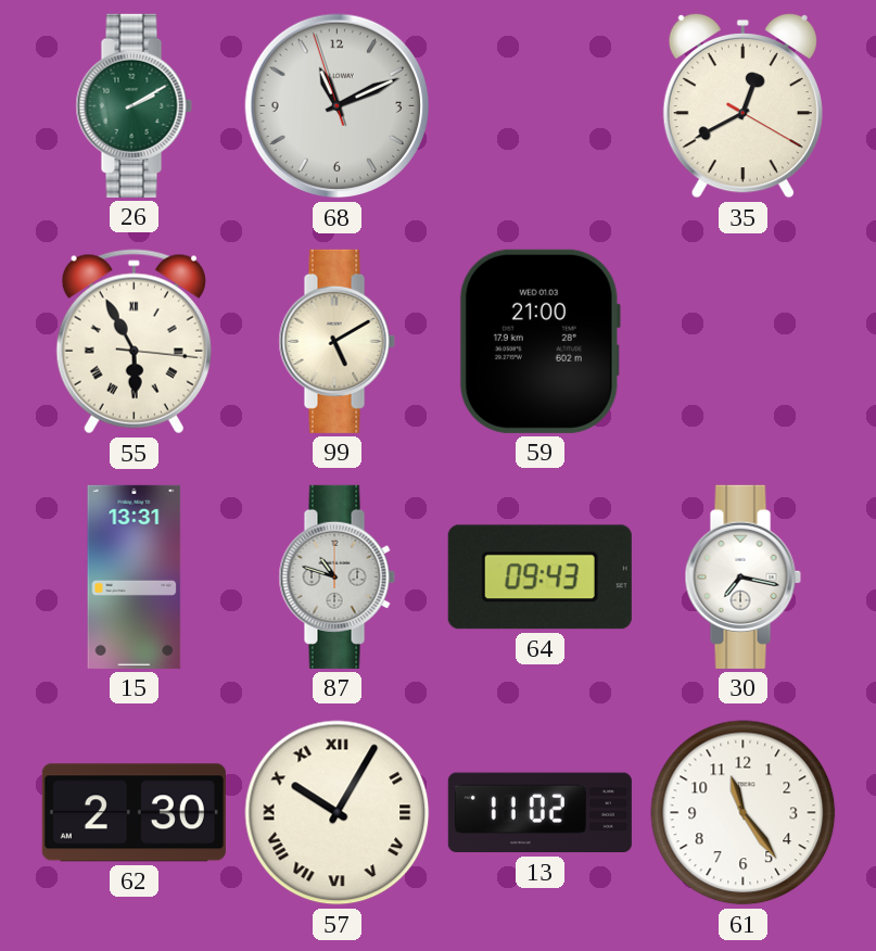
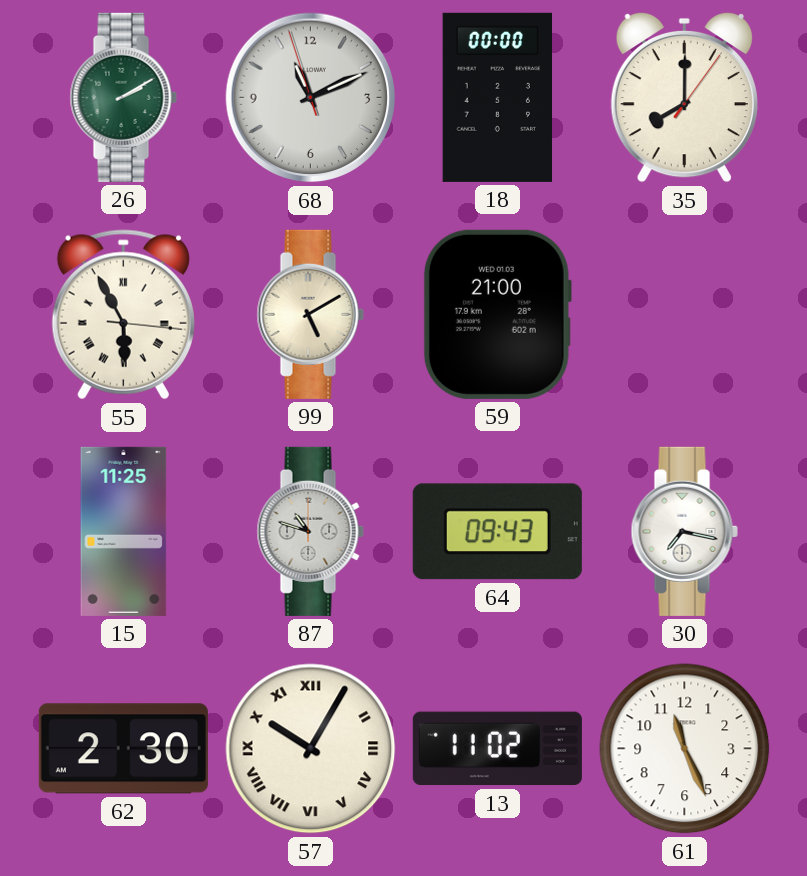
18: none -> 00:00
35: 12:40 -> 8:00
15: 13:31 -> 11:25
61: 11:24 -> 11:26
